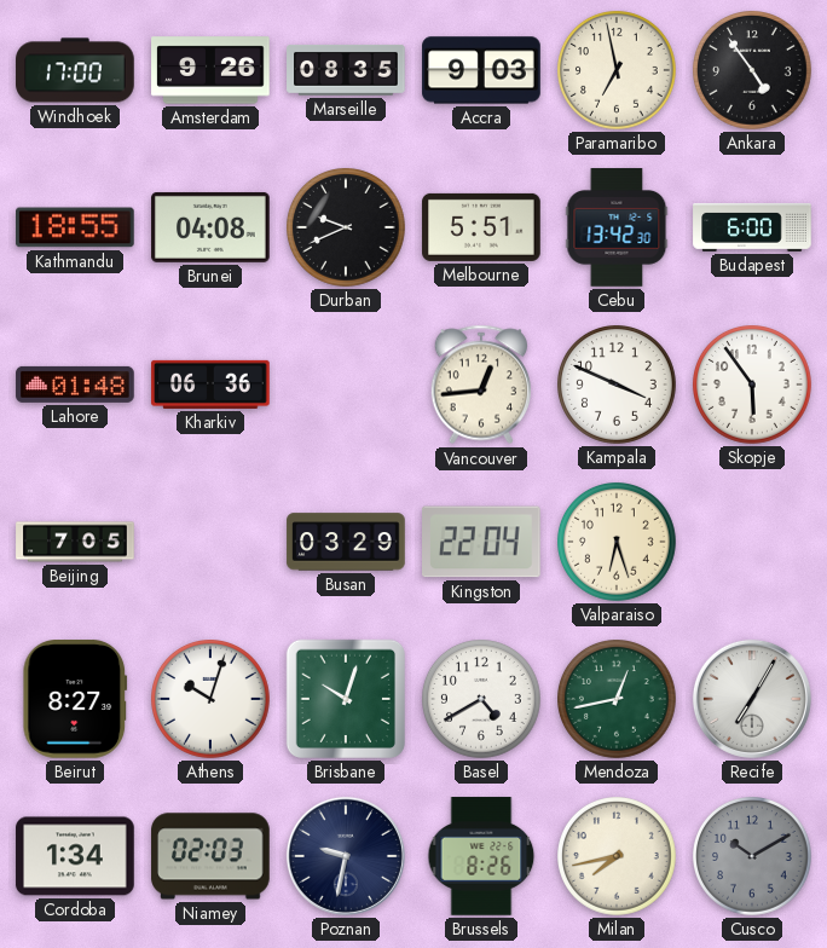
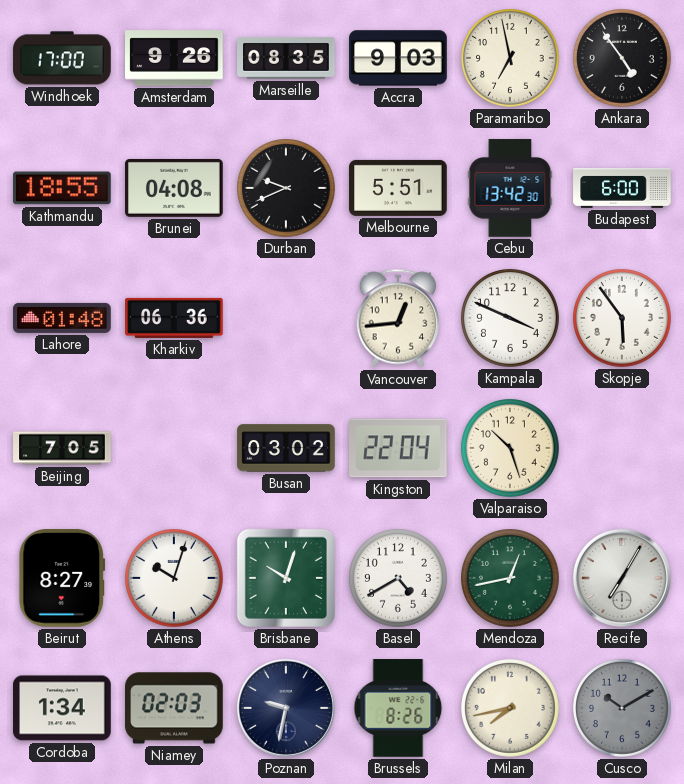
Busan: 03:29 -> 03:02
Valparaiso: 6:27 -> 10:27
